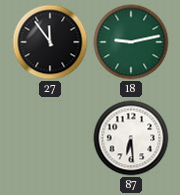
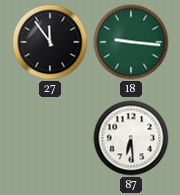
18: 9:13 -> 9:16
